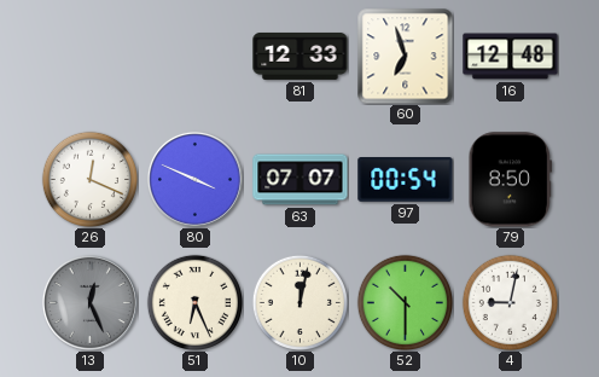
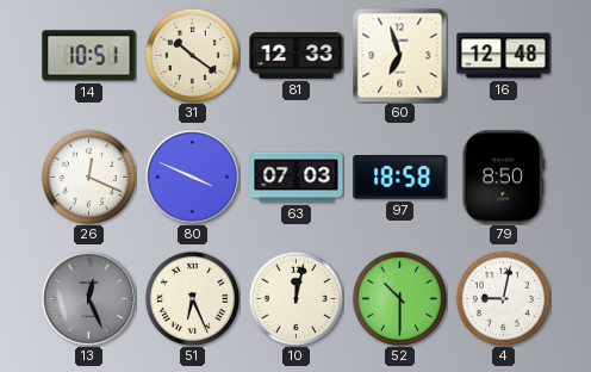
14: none -> 10:51
31: none -> 10:21
63: 07:07 -> 07:03
97: 00:54 -> 18:58
